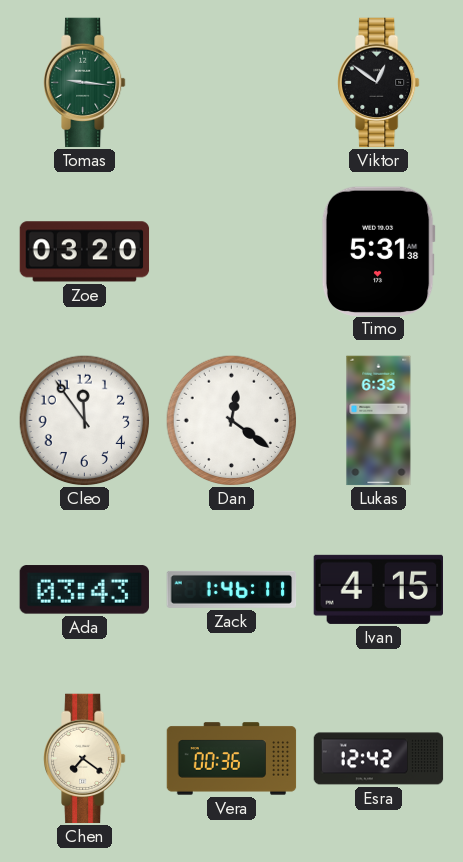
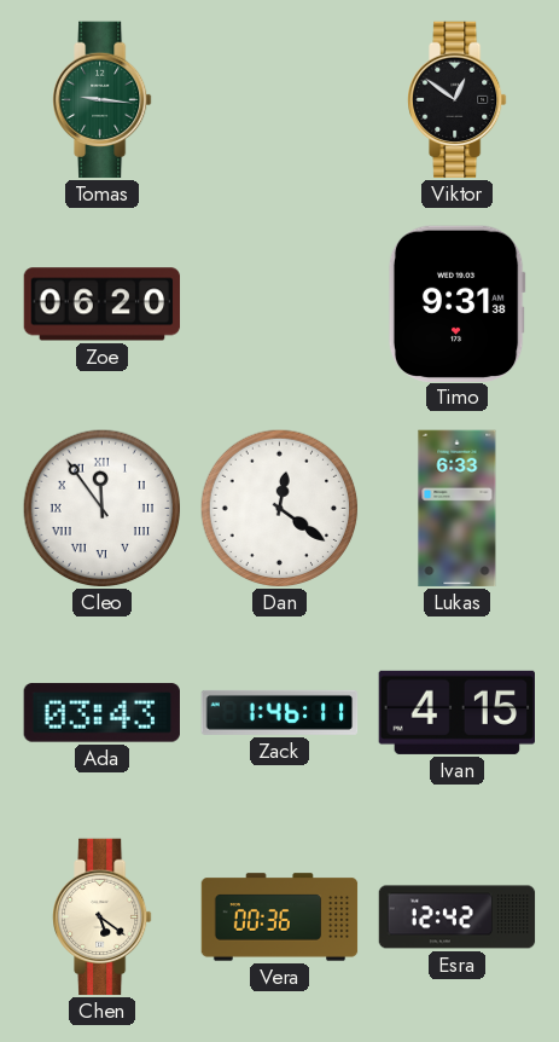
Zoe: 03:20 -> 06:20
Timo: 5:31 -> 9:31
Cleo numerals: Arabic -> Roman
Chen: 7:21 -> 5:21
